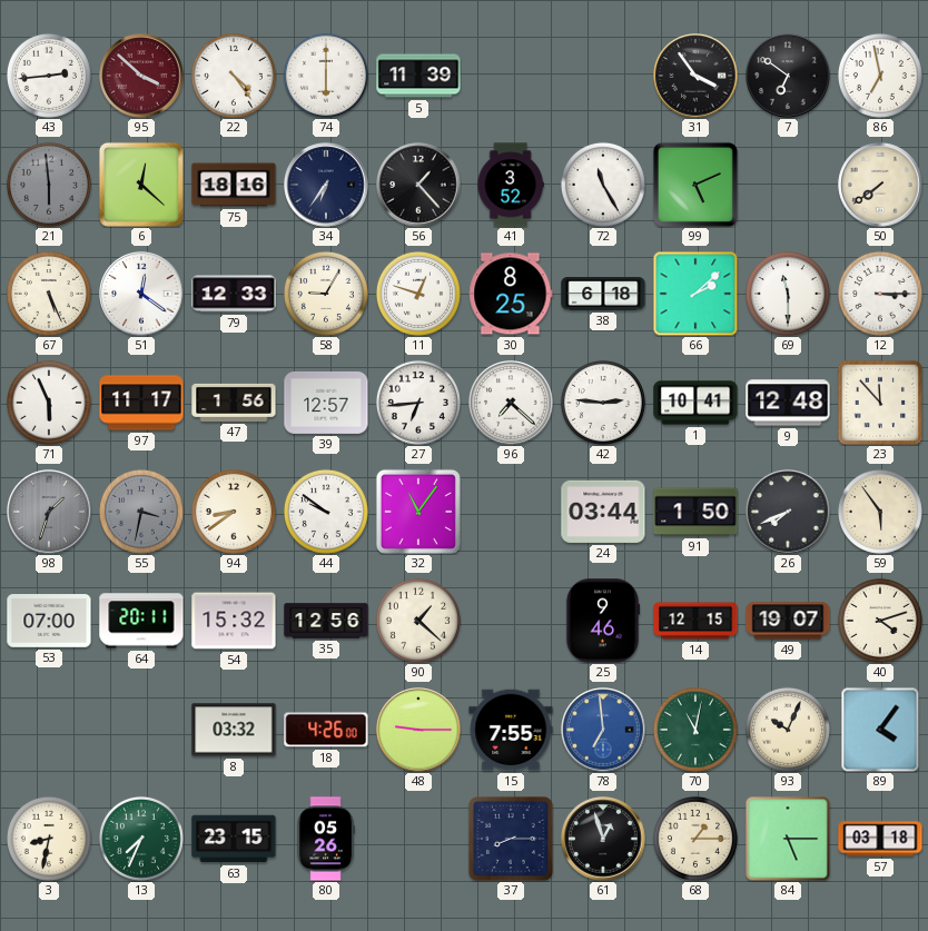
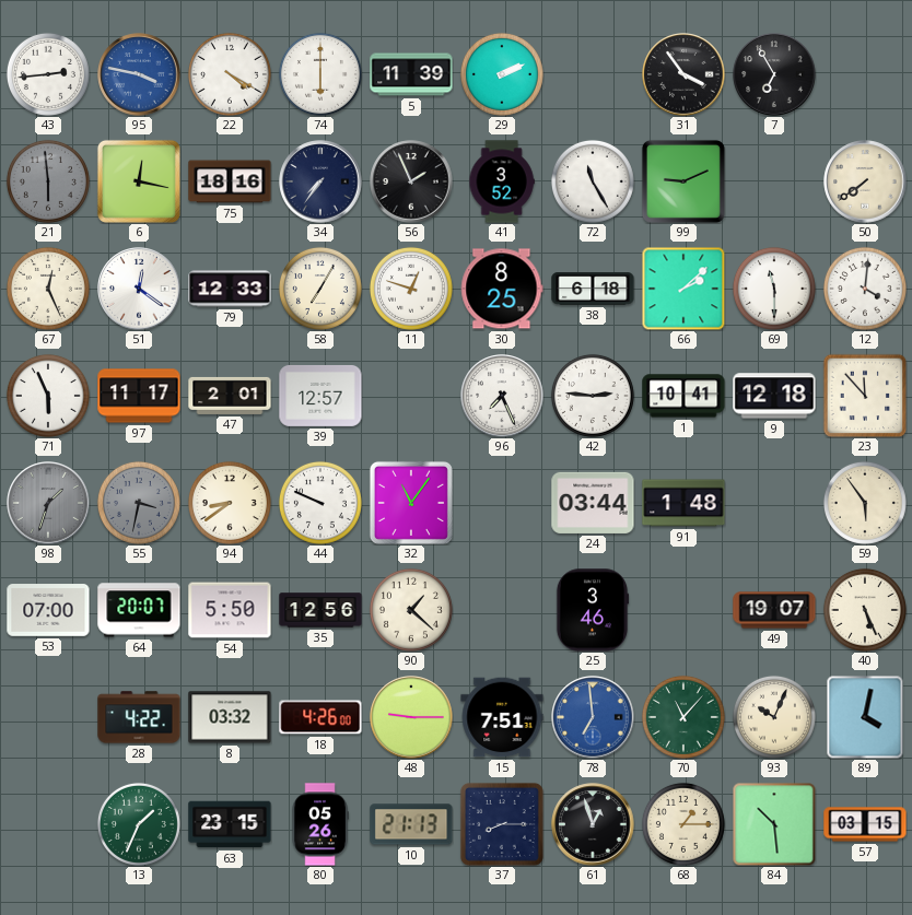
95: 3:52 -> 3:47
95 dial: burgundy -> blue
22: 4:24 -> 4:20
29: none -> 2:11
7: 6:51 -> 6:55
86: 6:58 -> none
6: 12:22 -> 12:17
34: 6:36 -> 7:36
56: 1:23 -> 1:56
99: 5:11 -> 9:11
67: 5:26 -> 12:26
58: 9:05 -> 7:05
12: 3:15 -> 4:01
47: 1:56 -> 2:01
27: 6:44 -> none
96: 7:22 -> 7:26
9: 12:48 -> 12:18
44: 9:51 -> 9:49
91: 1:50 -> 1:48
26: 7:41 -> none
64: 20:11 -> 20:07
54: 15:32 -> 5:50
25: 9:46 -> 3:46
14: 12:15 -> none
40: 4:12 -> 5:26
28: none -> 4:22
15: 7:55 -> 7:51
70: 11:02 -> 11:07
89: 4:06 -> 4:02
3: 8:32 -> none
13: 7:34 -> 1:34
10: none -> 21:13
84: 5:15 -> 10:29
57: 03:18 -> 03:15
